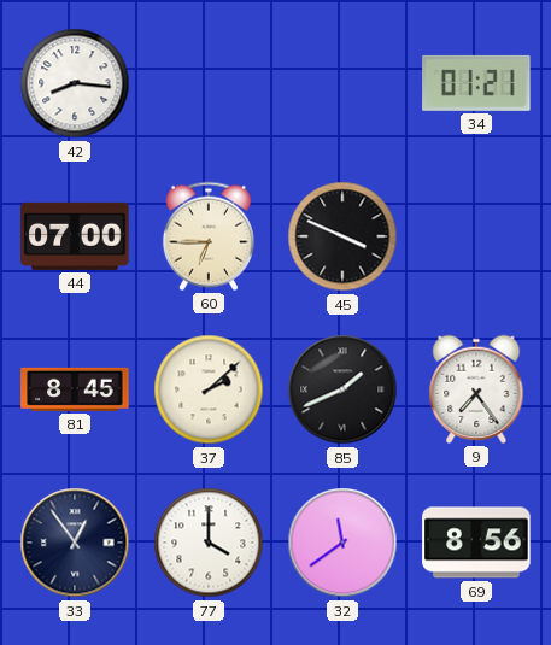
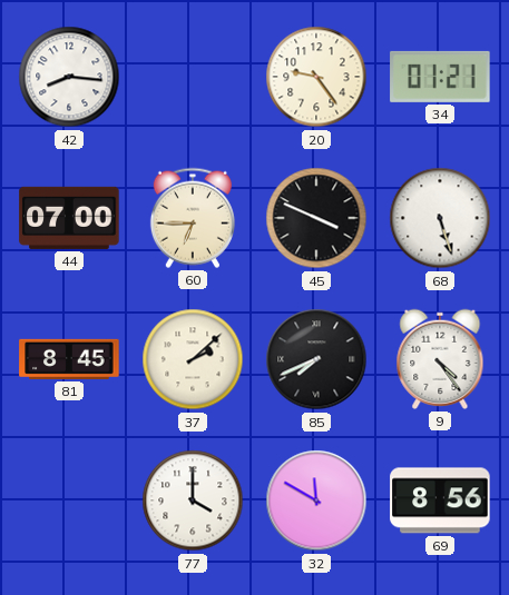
20: none -> 9:24
68: none -> 5:27
85: 1:41 -> 7:41
9: 7:24 -> 4:24
33: 12:54 -> none
32: 11:39 -> 11:50
